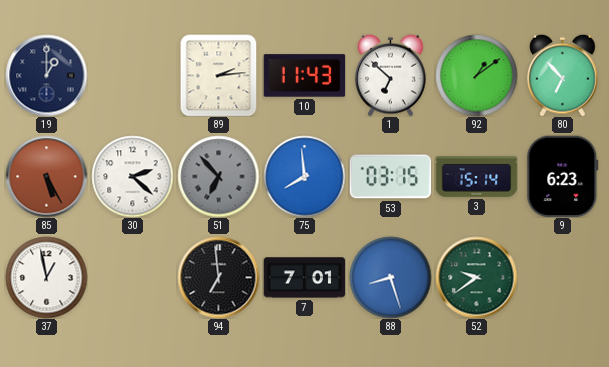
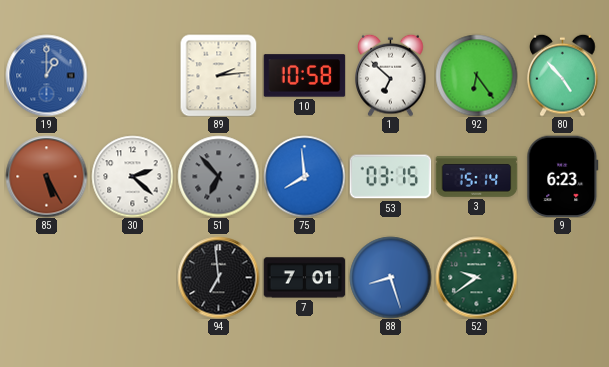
19 dial: navy -> blue
10: 11:43 -> 10:58
92: 1:09 -> 6:24
80: 6:53 -> 4:53
37: 12:58 -> none
